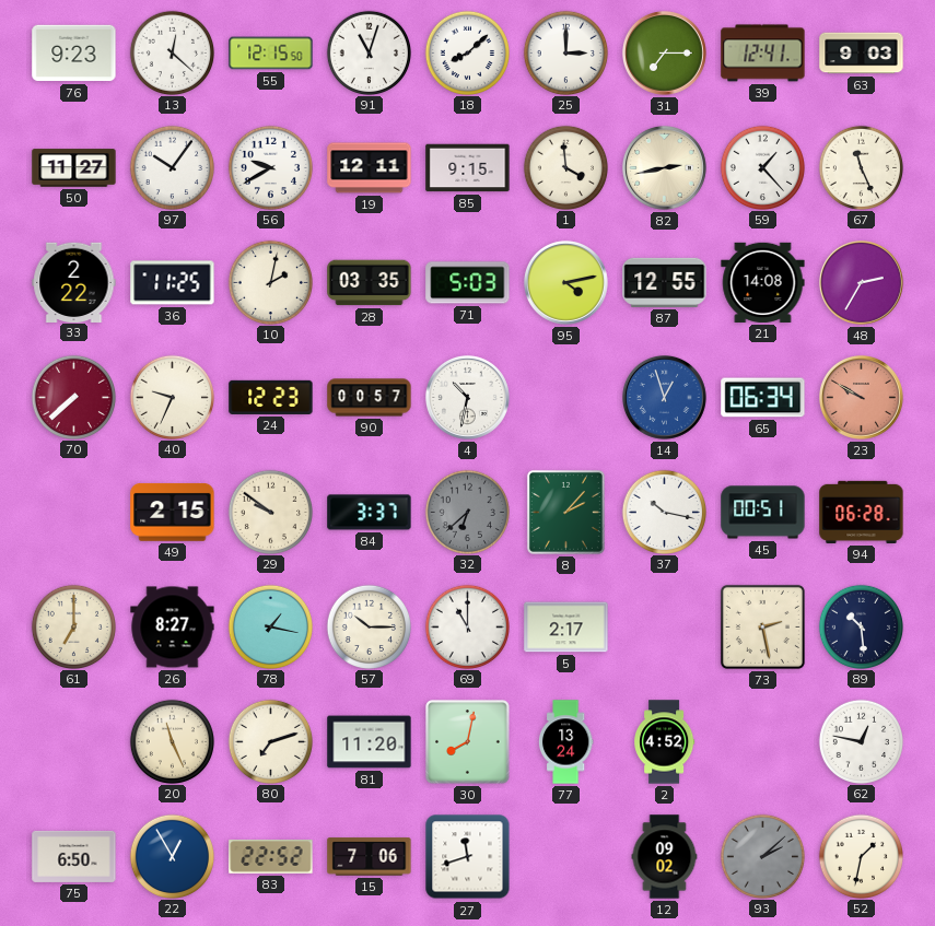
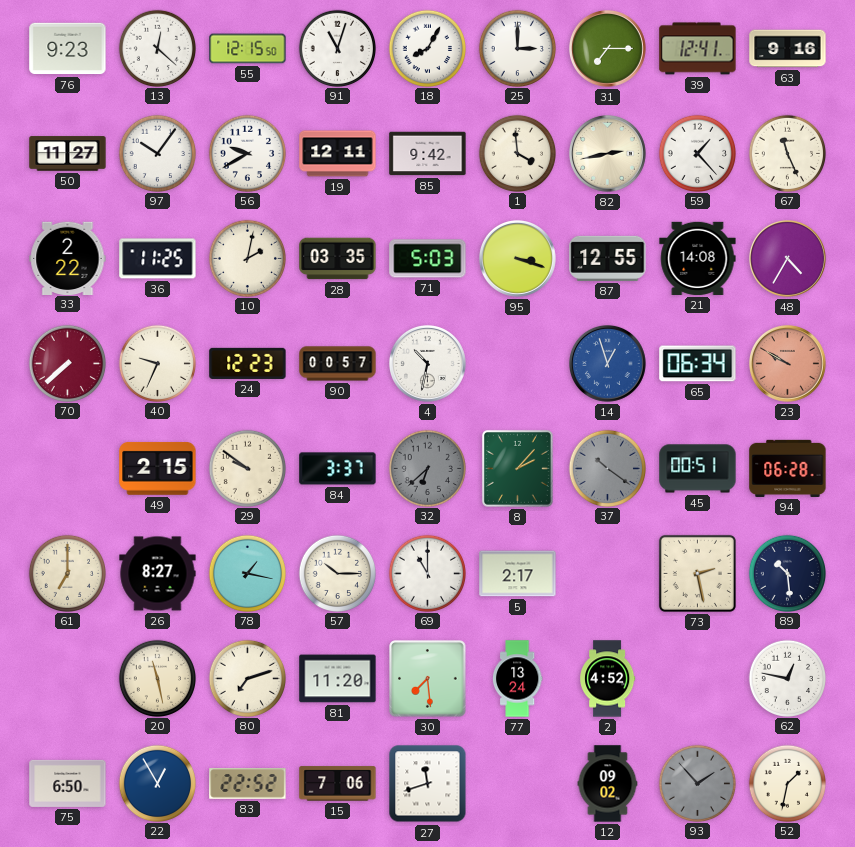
18: 8:08 -> 8:05
63: 9:03 -> 9:16
85: 9:15 -> 9:42
95: 4:13 -> 3:18
48: 2:35 -> 4:35
37: 10:17 -> 10:21
37 dial: white -> grey
20: 11:26 -> 11:28
30: 8:02 -> 7:29
93: 2:08 -> 1:53
